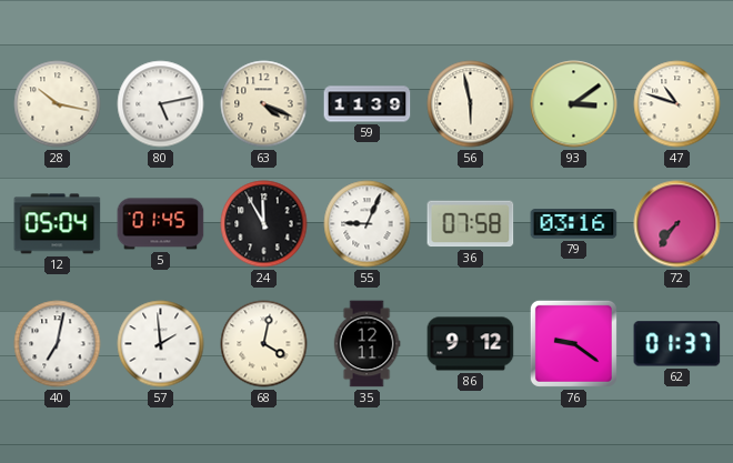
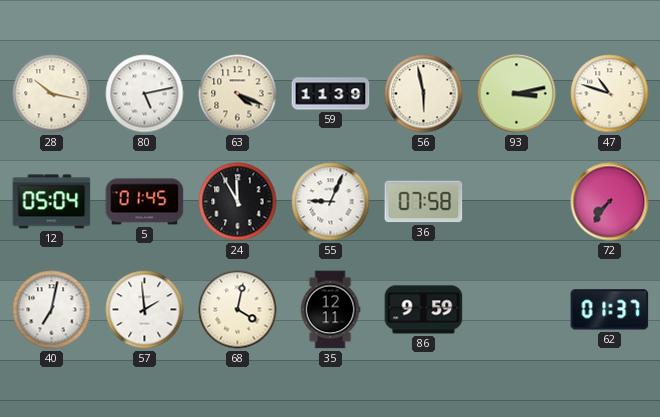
93: 3:09 -> 3:13
79: 03:16 -> none
86: 9:12 -> 9:59
76: 9:21 -> none
